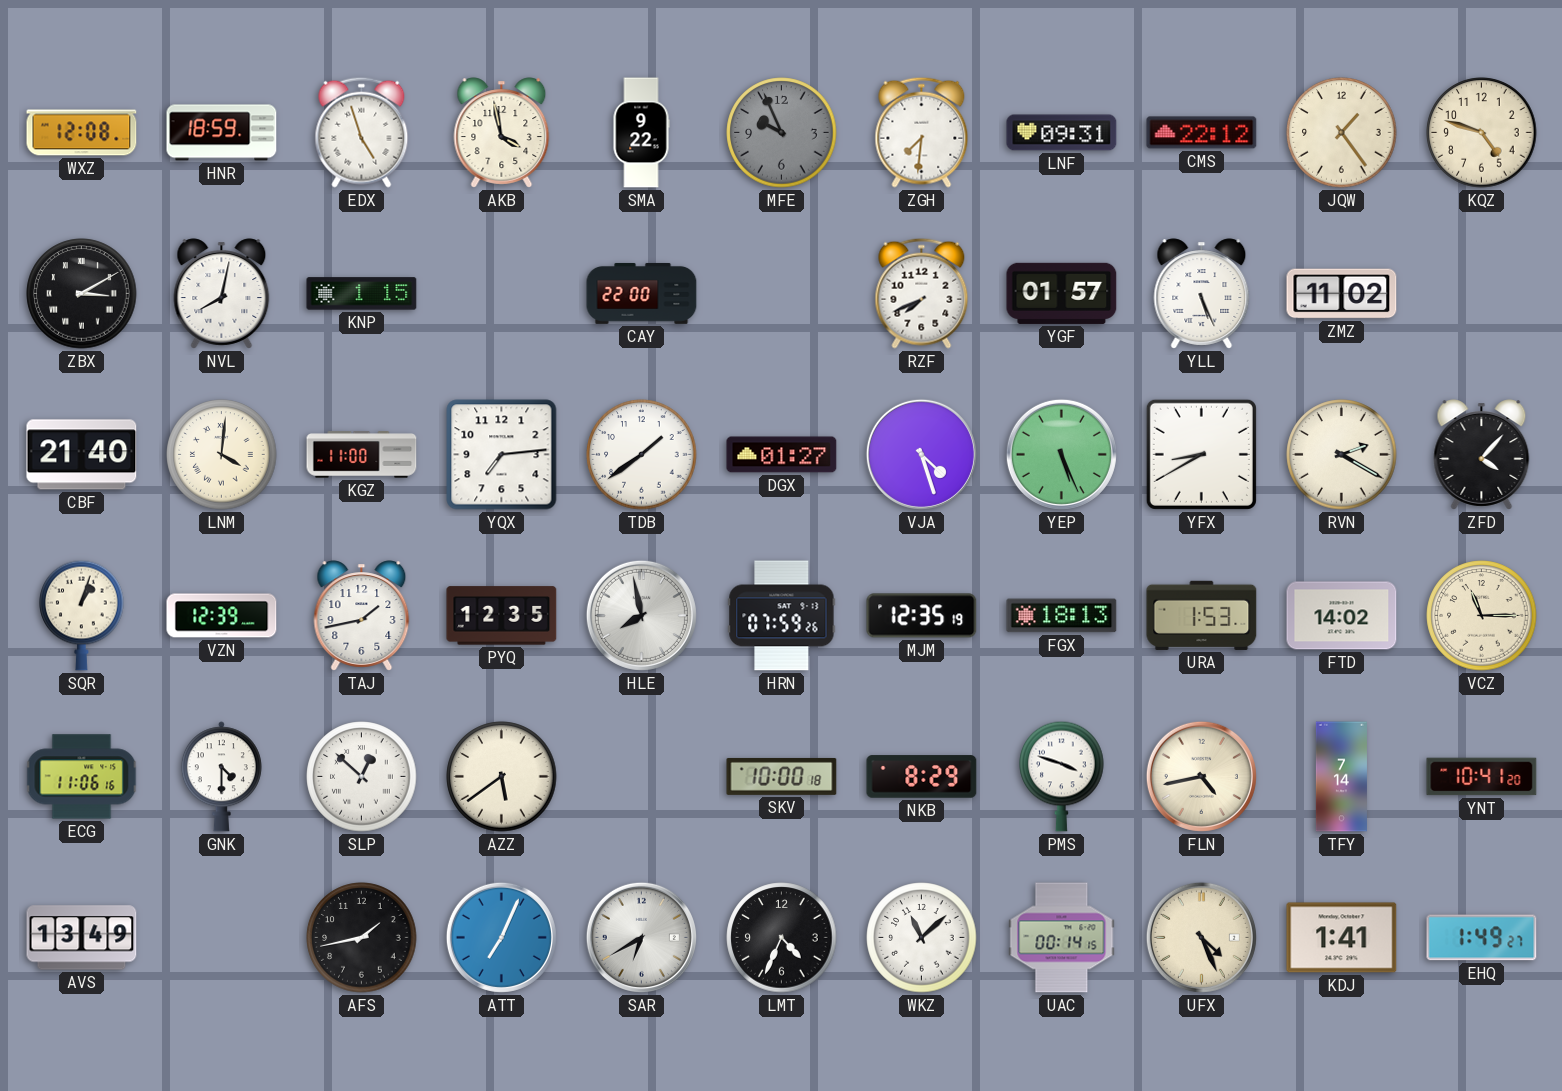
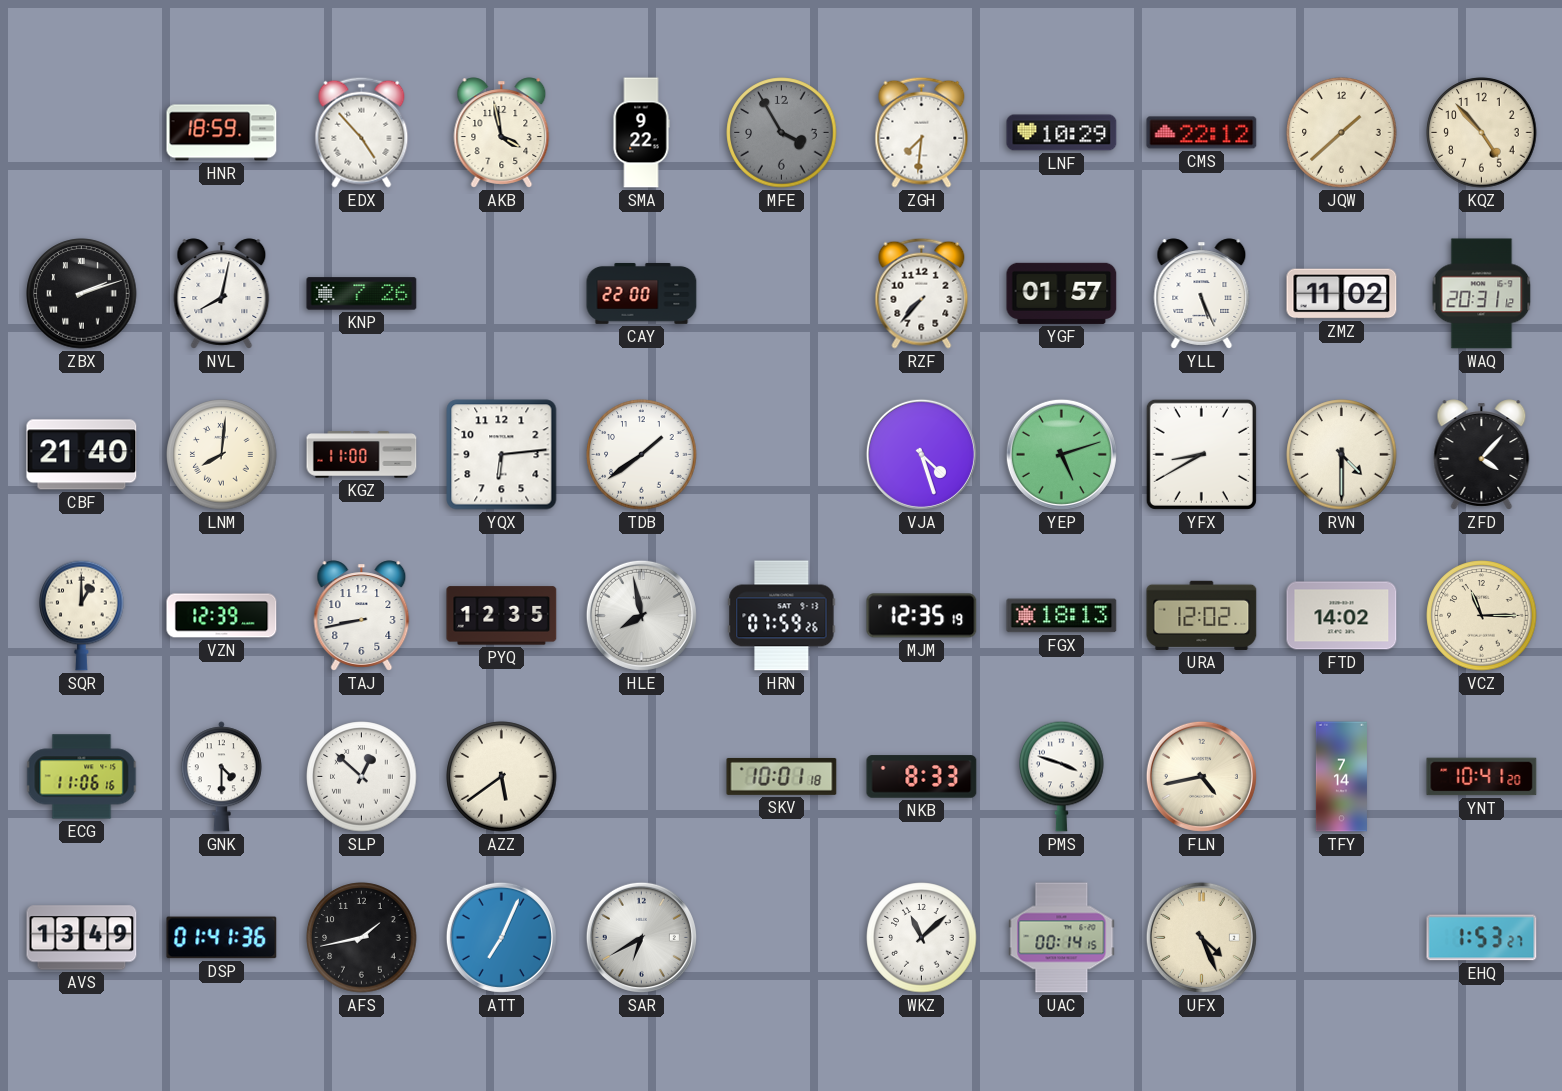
WXZ: 12:08 -> none
EDX: 4:57 -> 4:53
MFE: 9:56 -> 3:55
LNF: 09:31 -> 10:29
JQW: 1:24 -> 1:38
KQZ: 4:48 -> 4:53
ZBX: 3:10 -> 2:12
KNP: 1:15 -> 7:26
RZF: 7:41 -> 7:37
WAQ: none -> 20:31
LNM: 4:01 -> 8:01
YQX: 7:14 -> 6:14
DGX: 01:27 -> none
YEP: 5:26 -> 5:12
RVN: 2:20 -> 4:30
SQR: 1:03 -> 1:00
TAJ: 1:43 -> 8:43
URA: 1:53 -> 12:02
SKV: 10:00 -> 10:01
NKB: 8:29 -> 8:33
DSP: none -> 01:41
LMT: 4:34 -> none
KDJ: 1:41 -> none
EHQ: 1:49 -> 1:53
